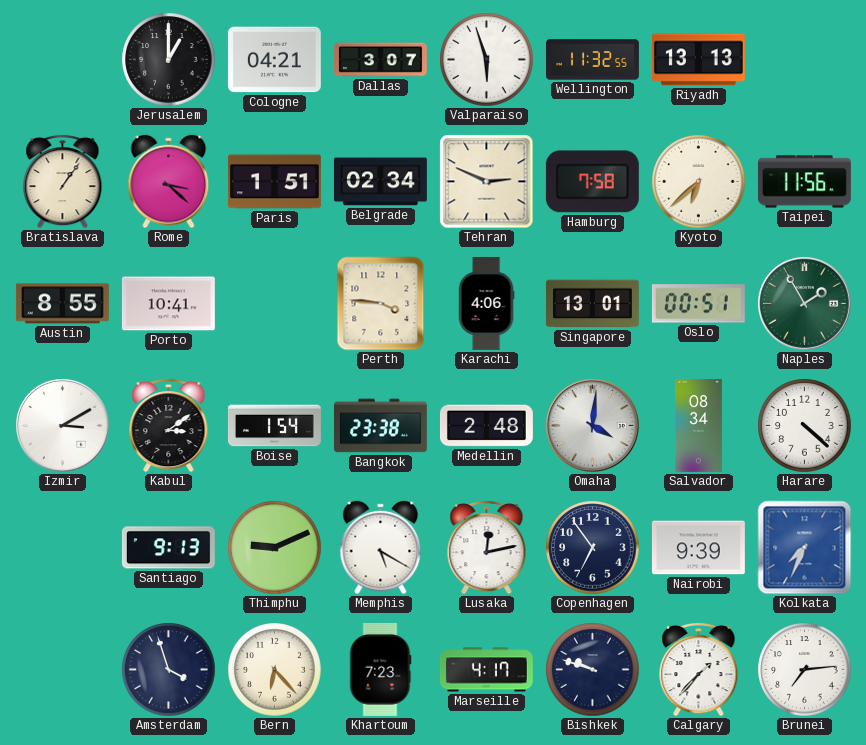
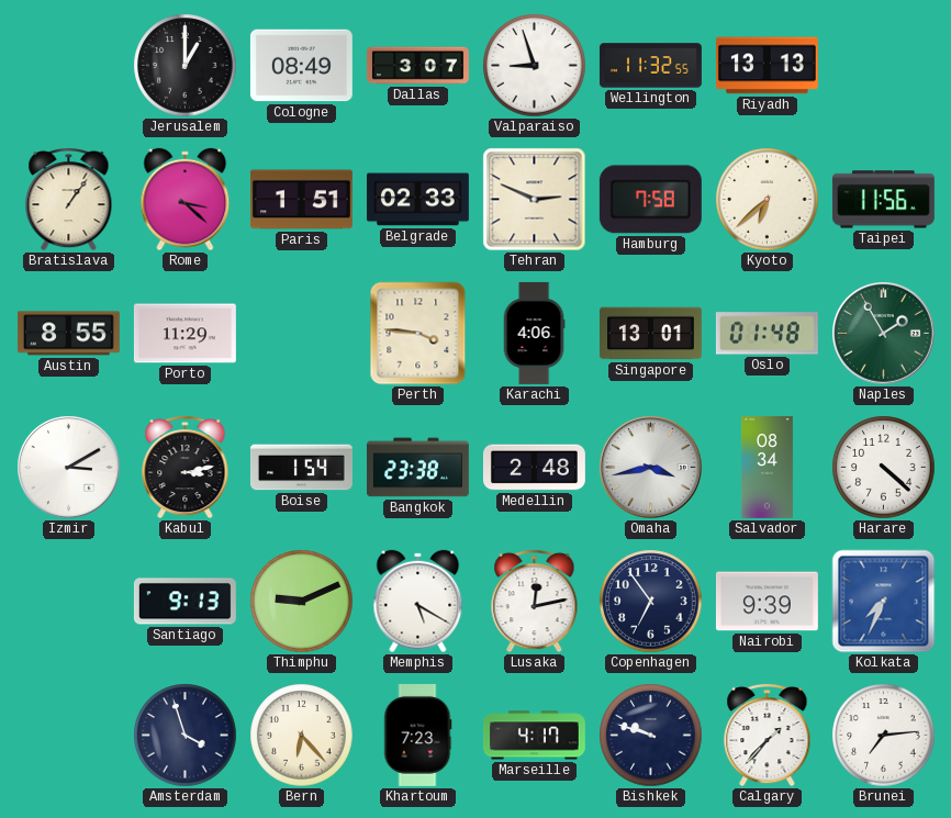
Cologne: 04:21 -> 08:49
Valparaiso: 5:57 -> 8:57
Belgrade: 02:34 -> 02:33
Porto: 10:41 -> 11:29
Oslo: 00:51 -> 01:48
Kabul: 3:09 -> 3:13
Omaha: 4:01 -> 3:43
